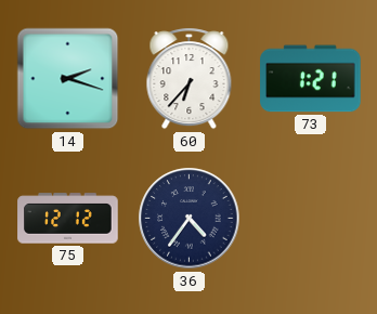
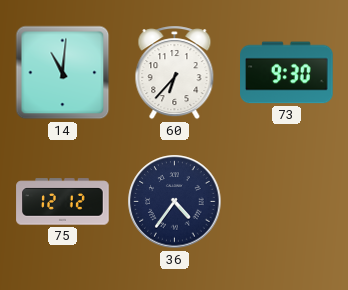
14: 2:18 -> 11:01
73: 1:21 -> 9:30
